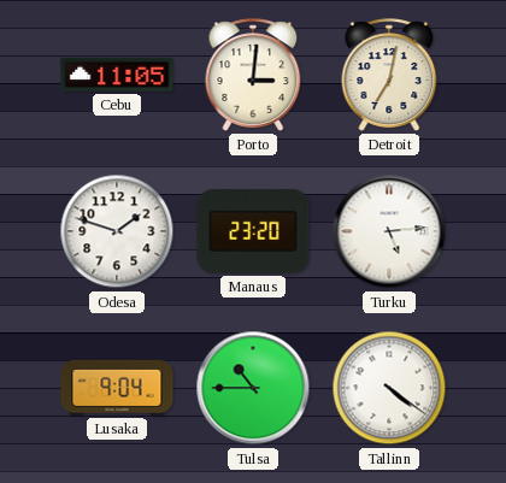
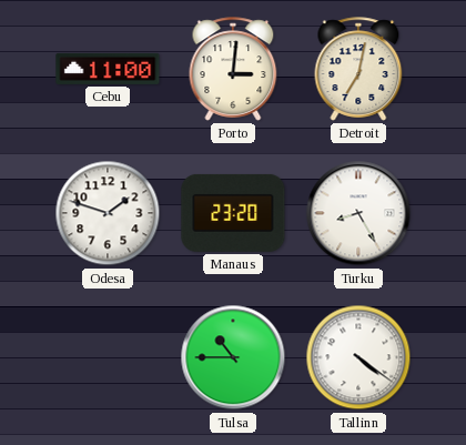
Cebu: 11:05 -> 11:00
Turku: 5:14 -> 8:25
Lusaka: 9:04 -> none
